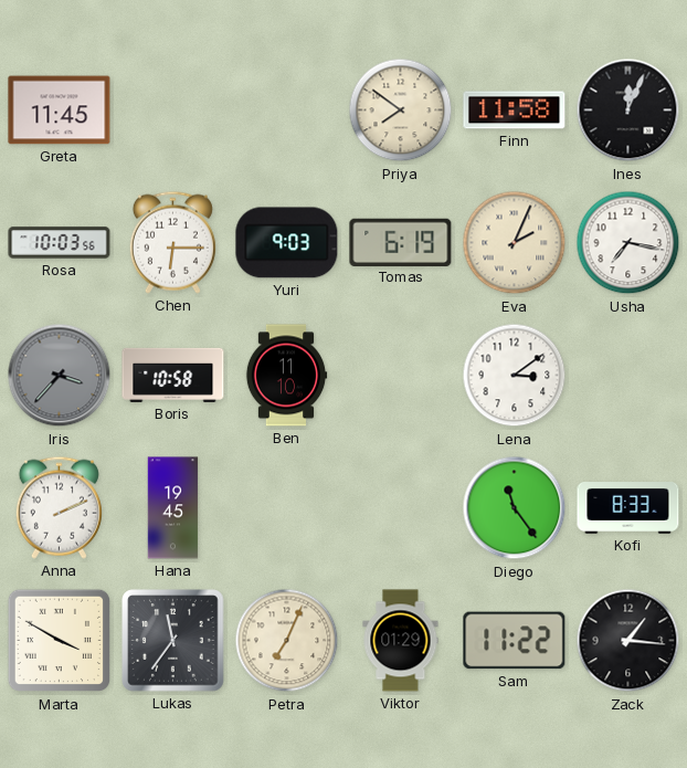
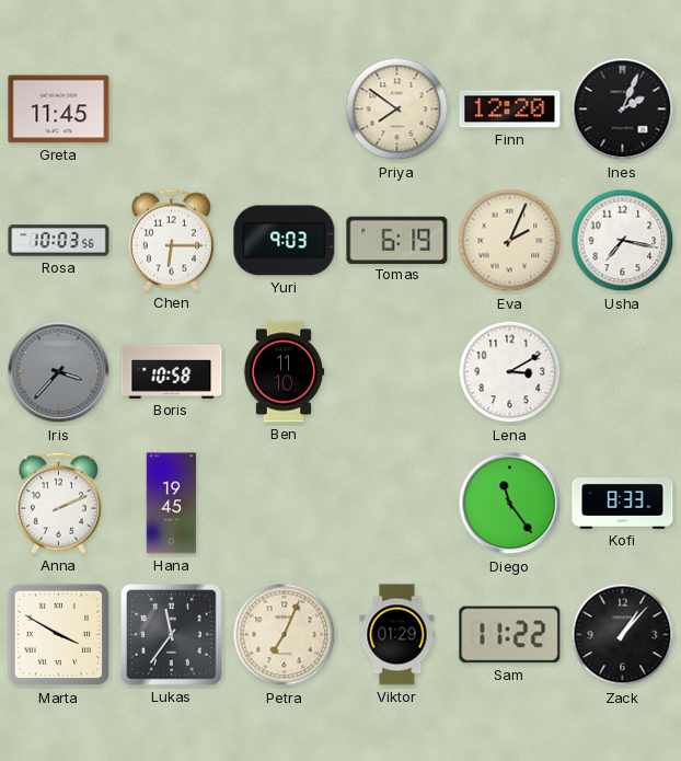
Finn: 11:58 -> 12:20
Ines: 12:04 -> 2:04
Lena: 3:09 -> 3:10
Zack: 1:16 -> 1:07
